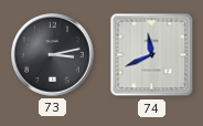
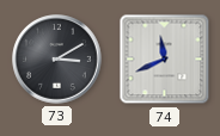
73: 3:13 -> 3:10
